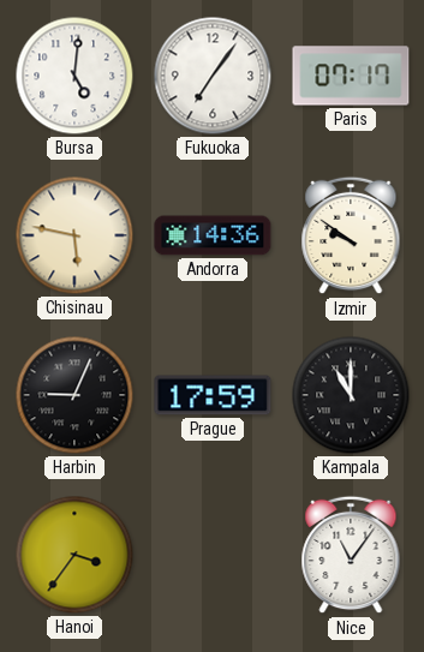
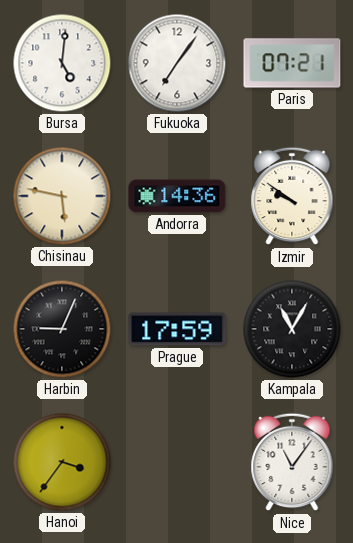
Paris: 07:17 -> 07:21
Kampala: 11:00 -> 11:05
